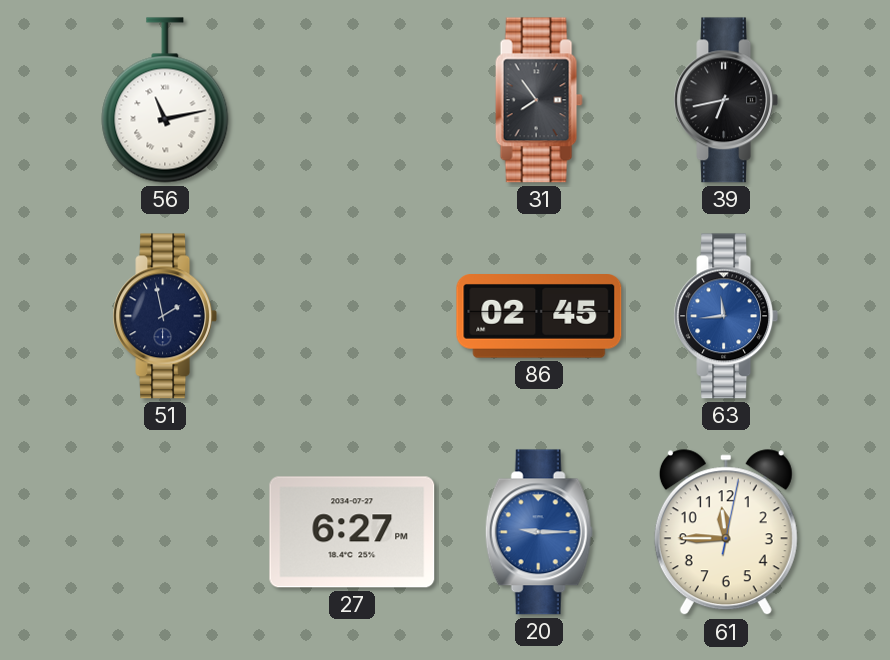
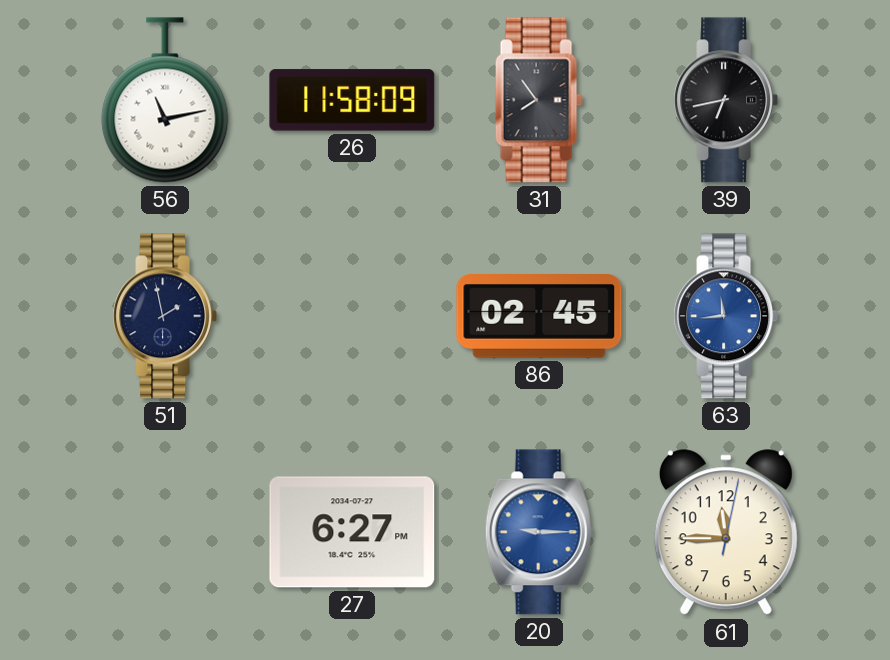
26: none -> 11:58
